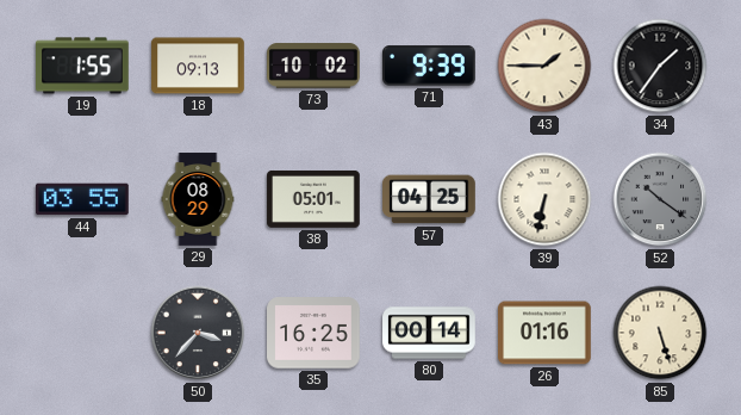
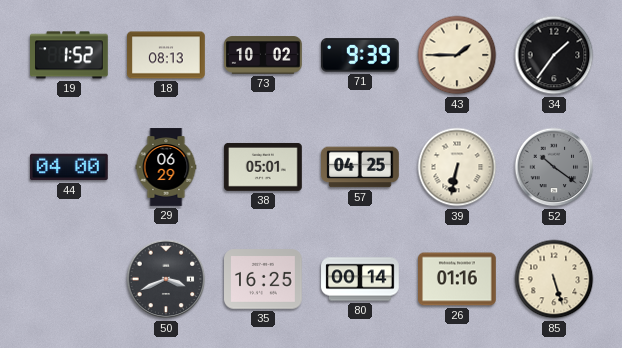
19: 1:55 -> 1:52
18: 09:13 -> 08:13
44: 03:55 -> 04:00
29: 08:29 -> 06:29
50: 3:37 -> 3:41
